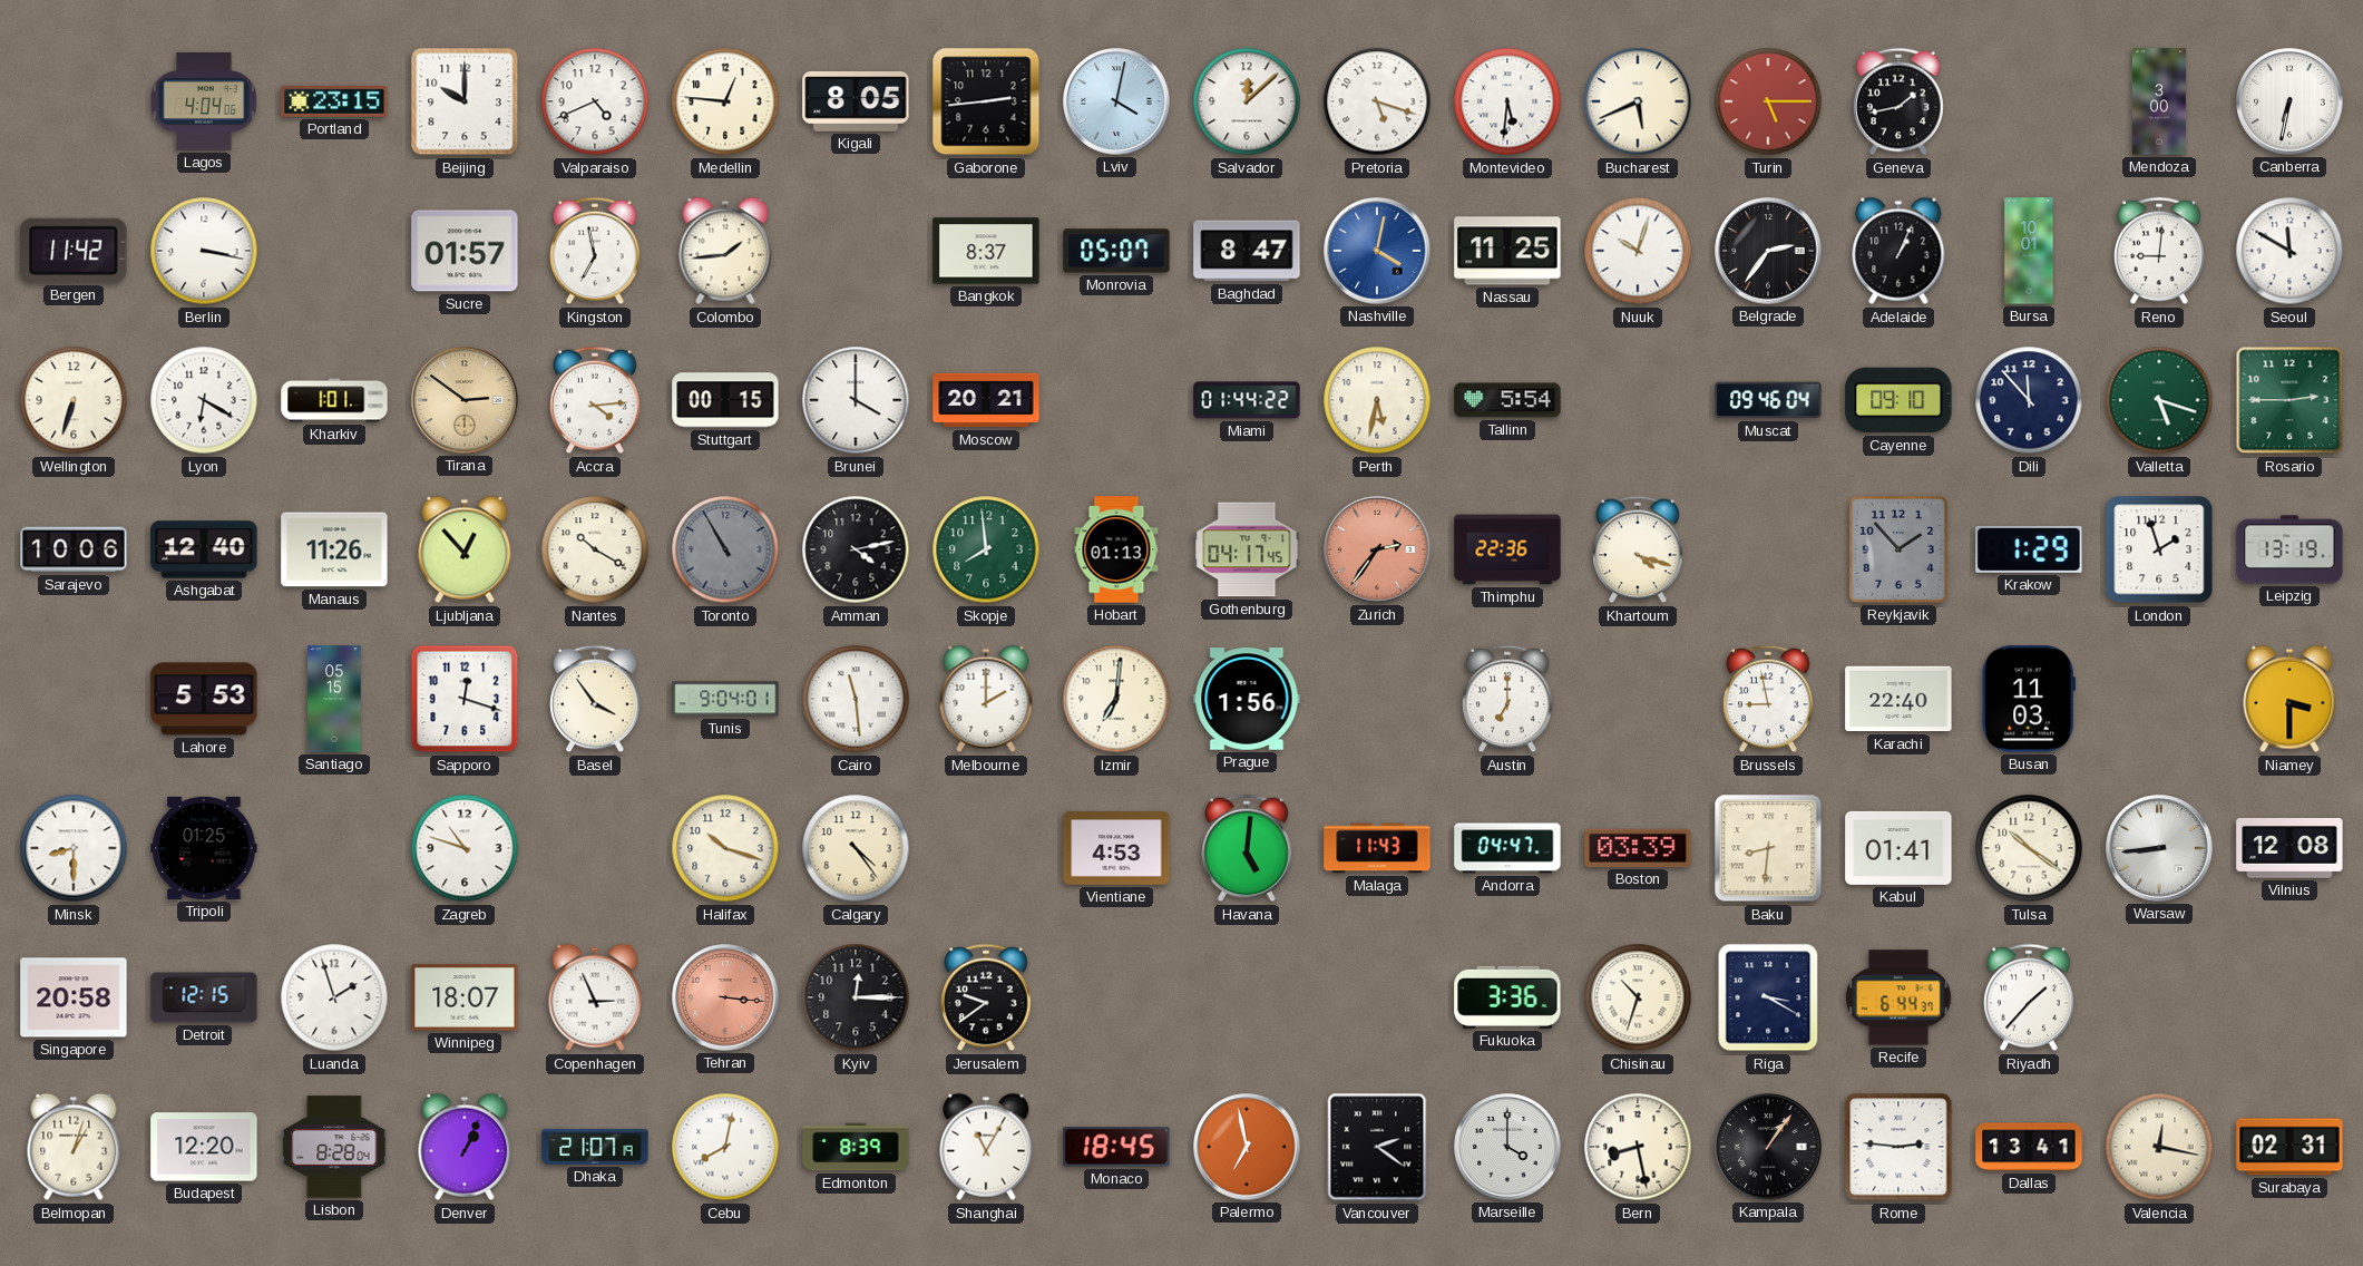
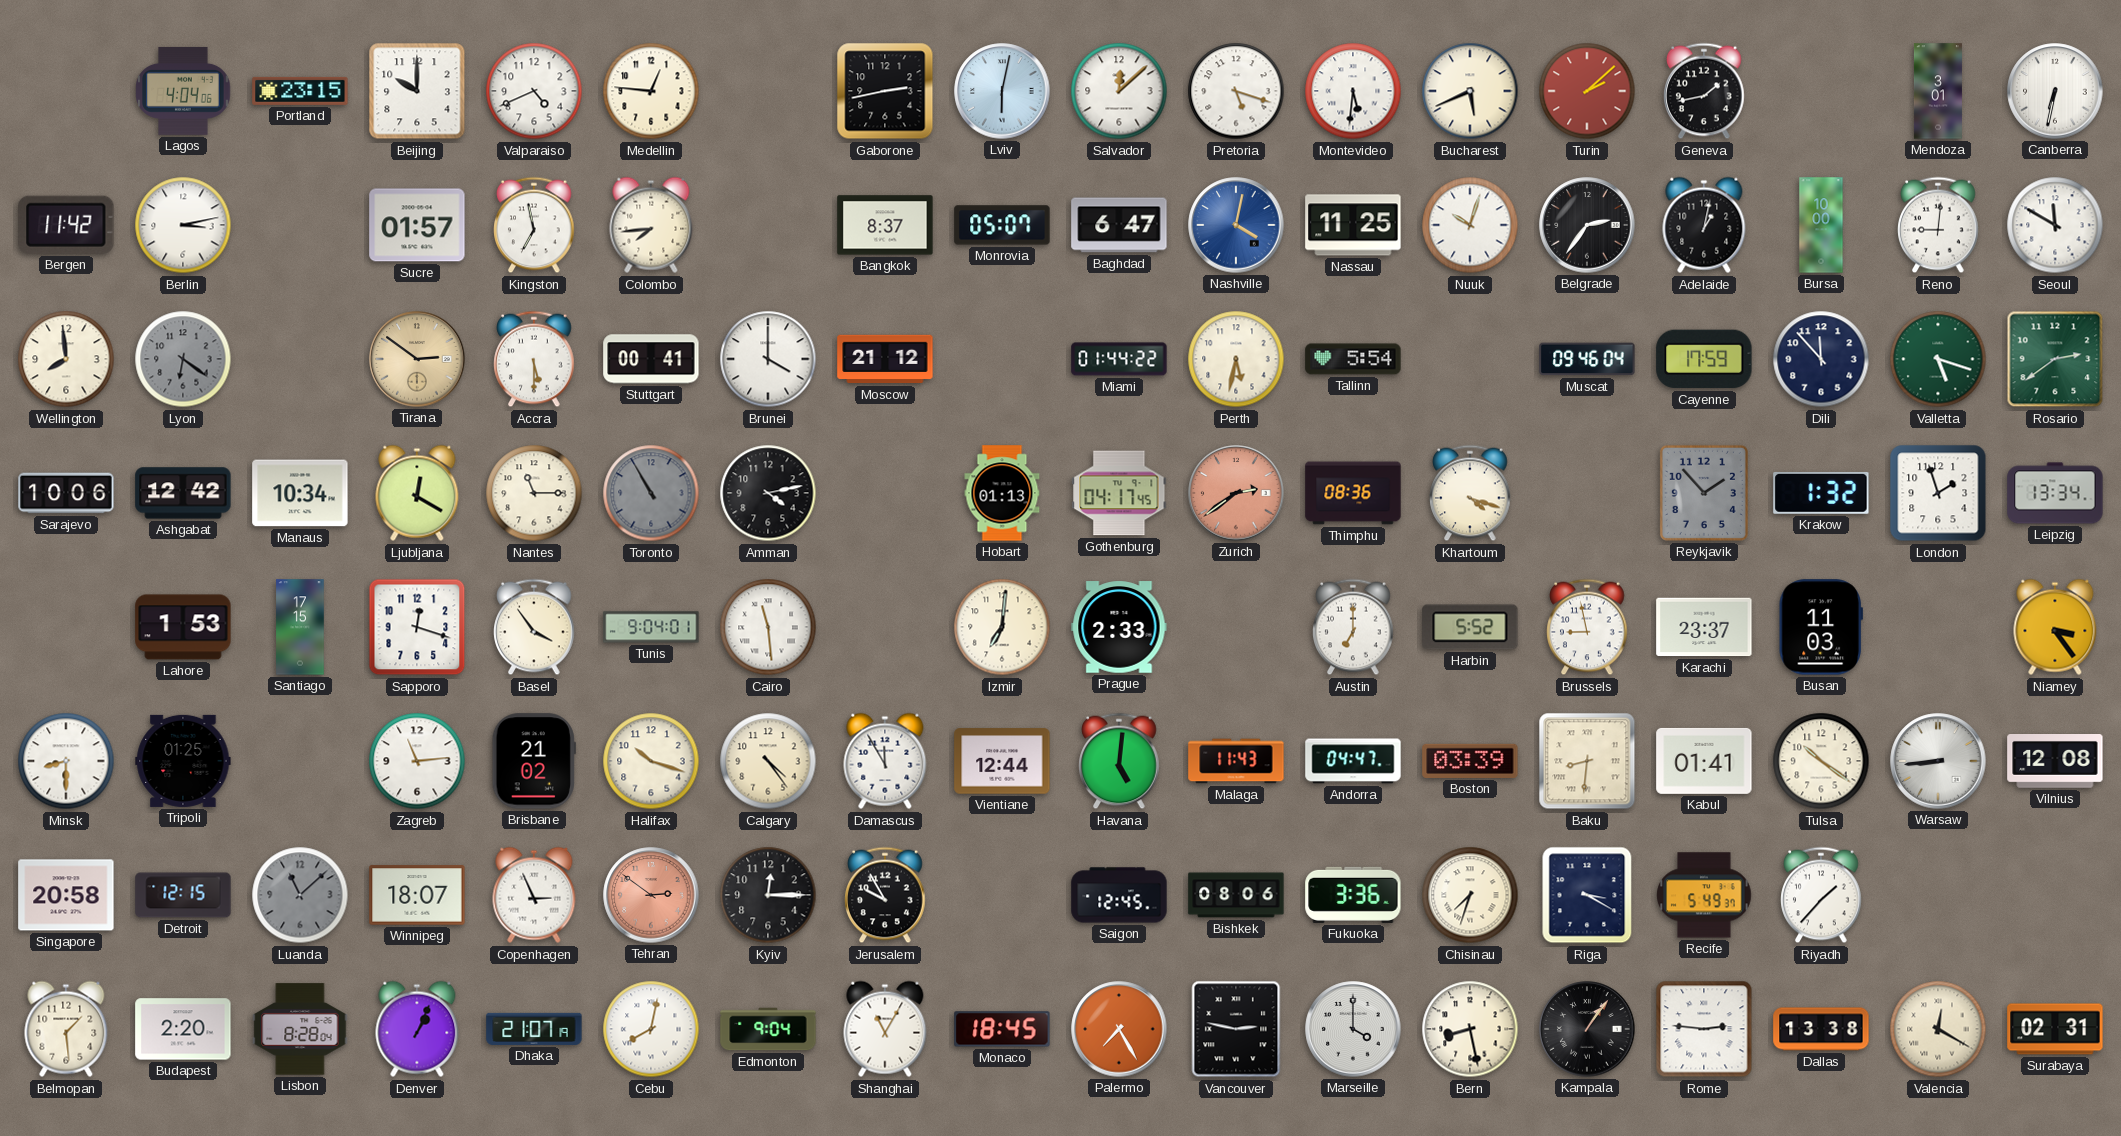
Kigali: 8:05 -> none
Gaborone: 2:44 -> 2:43
Lviv: 4:02 -> 6:02
Turin: 5:15 -> 2:08
Mendoza: 3:00 -> 3:01
Berlin: 3:17 -> 3:13
Colombo: 1:44 -> 7:44
Baghdad: 8:47 -> 6:47
Adelaide: 1:04 -> 1:02
Bursa: 10:01 -> 10:00
Wellington: 6:33 -> 7:59
Lyon: 6:20 -> 6:21
Lyon dial: white -> grey
Kharkiv: 1:01 -> none
Accra: 4:14 -> 5:30
Stuttgart: 00:15 -> 00:41
Moscow: 20:21 -> 21:12
Cayenne: 09:10 -> 17:59
Rosario: 2:45 -> 2:39
Ashgabat: 12:40 -> 12:42
Manaus: 11:26 -> 10:34
Ljubljana: 12:53 -> 12:20
Nantes: 10:20 -> 11:15
Skopje: 7:59 -> none
Zurich: 2:36 -> 2:39
Thimphu: 22:36 -> 08:36
Krakow: 1:29 -> 1:32
Leipzig: 13:19 -> 13:34
Lahore: 5:53 -> 1:53
Santiago: 05:15 -> 17:15
Melbourne: 2:00 -> none
Prague: 1:56 -> 2:33
Harbin: none -> 5:52
Karachi: 22:40 -> 23:37
Niamey: 3:30 -> 3:24
Zagreb: 10:48 -> 11:14
Brisbane: none -> 21:02
Damascus: none -> 11:55
Vientiane: 4:53 -> 12:44
Luanda: 1:57 -> 11:08
Luanda dial: white -> grey
Tehran: 3:16 -> 2:51
Jerusalem: 9:39 -> 9:55
Saigon: none -> 12:45
Bishkek: none -> 08:06
Chisinau: 10:33 -> 7:33
Recife: 6:44 -> 5:49
Belmopan: 1:03 -> 1:29
Budapest: 12:20 -> 2:20
Edmonton: 8:39 -> 9:04
Palermo: 6:58 -> 7:25
Vancouver: 2:21 -> 2:47
Dallas: 13:41 -> 13:38
Valencia: 12:17 -> 12:20
